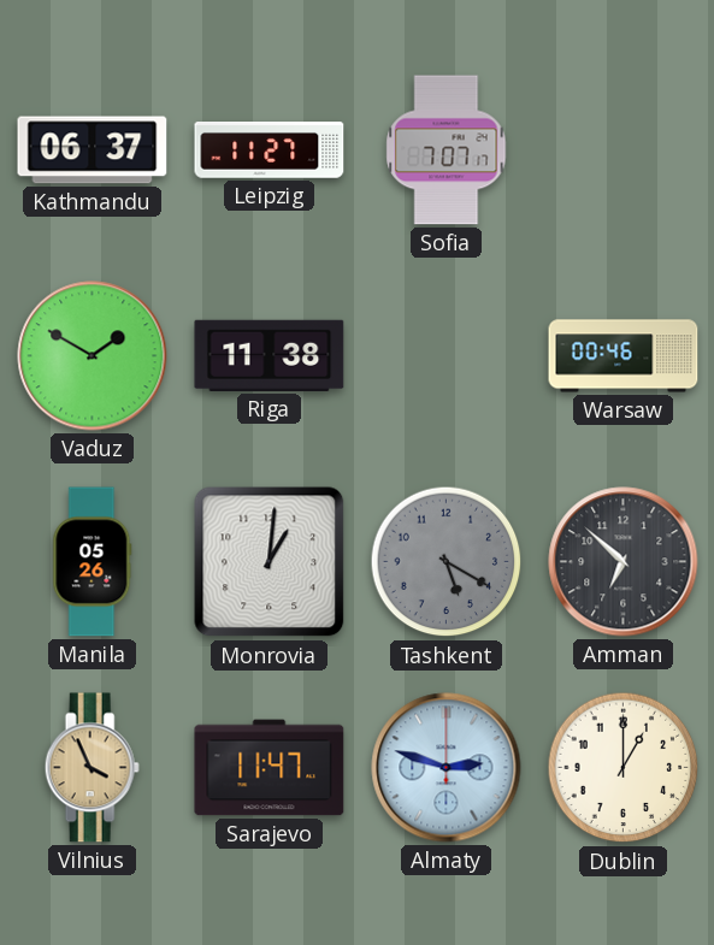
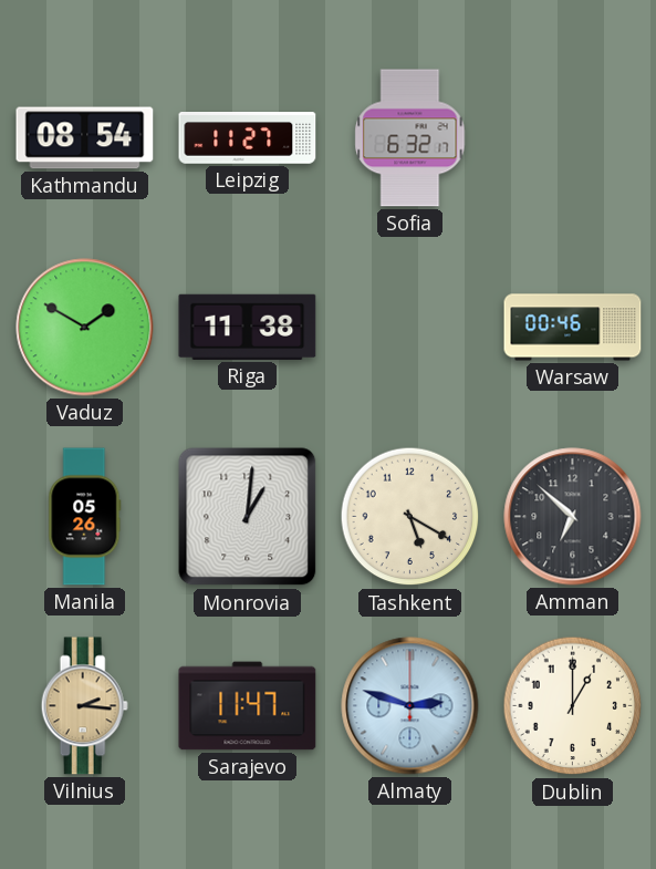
Kathmandu: 06:37 -> 08:54
Sofia: 7:07 -> 6:32
Tashkent dial: grey -> cream
Vilnius: 3:56 -> 2:16
